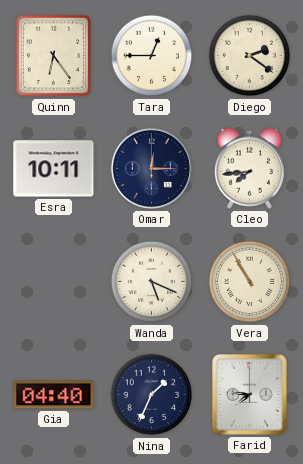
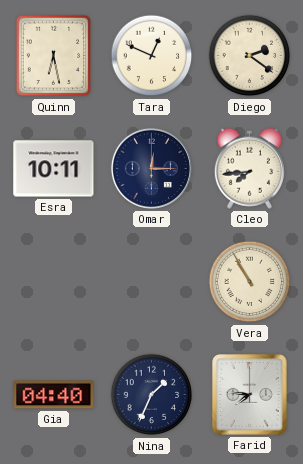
Quinn: 6:24 -> 6:28
Tara: 12:45 -> 12:49
Wanda: 5:19 -> none
